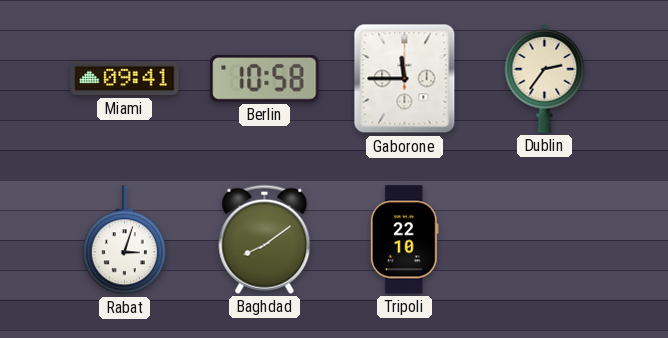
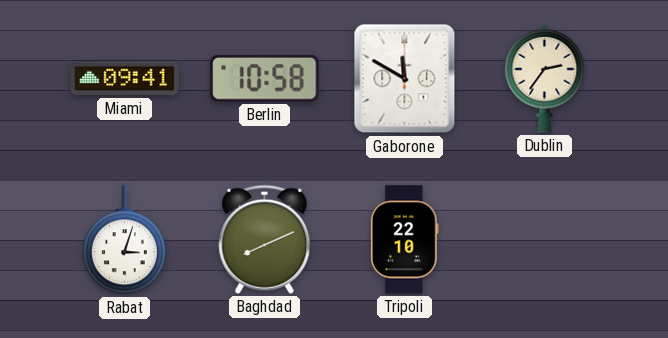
Gaborone: 11:45 -> 11:50
Baghdad: 8:09 -> 8:11
